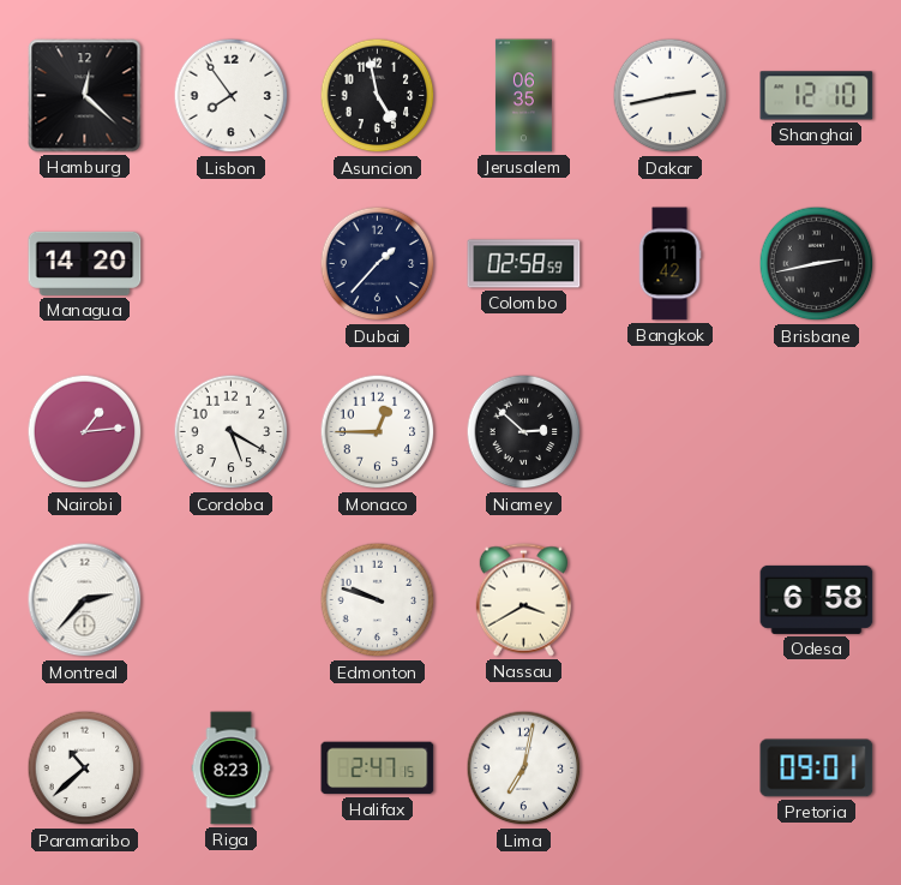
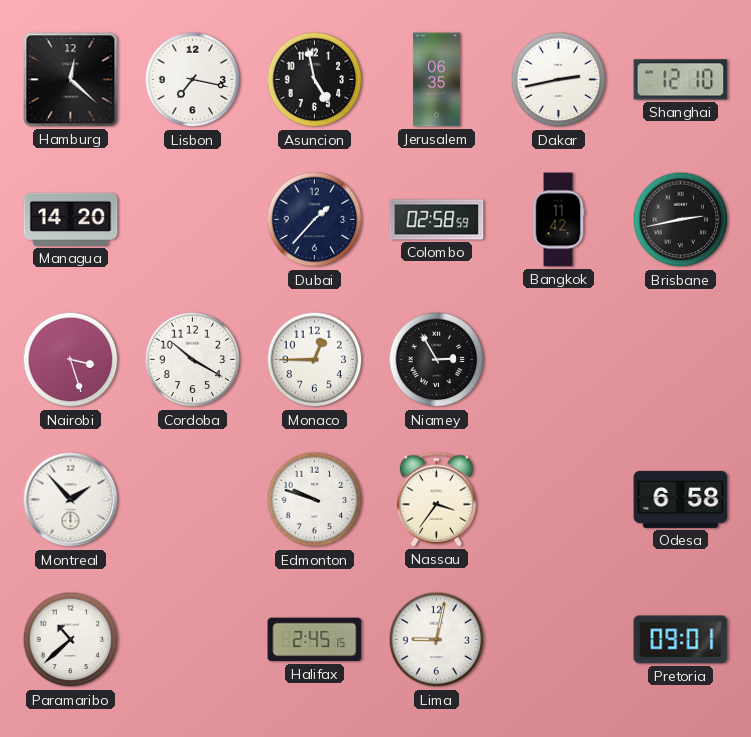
Lisbon: 7:54 -> 7:17
Nairobi: 1:14 -> 3:27
Cordoba: 5:20 -> 10:20
Niamey: 2:52 -> 2:55
Montreal: 2:37 -> 1:53
Nassau: 3:40 -> 3:36
Riga: 8:23 -> none
Halifax: 2:47 -> 2:45
Lima: 7:02 -> 9:02
